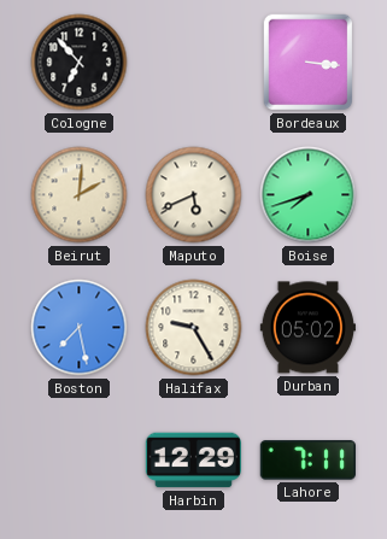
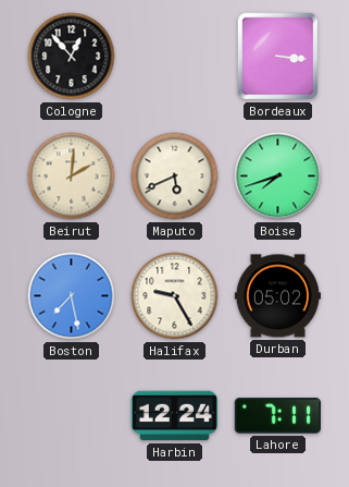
Cologne: 6:53 -> 12:53
Harbin: 12:29 -> 12:24
